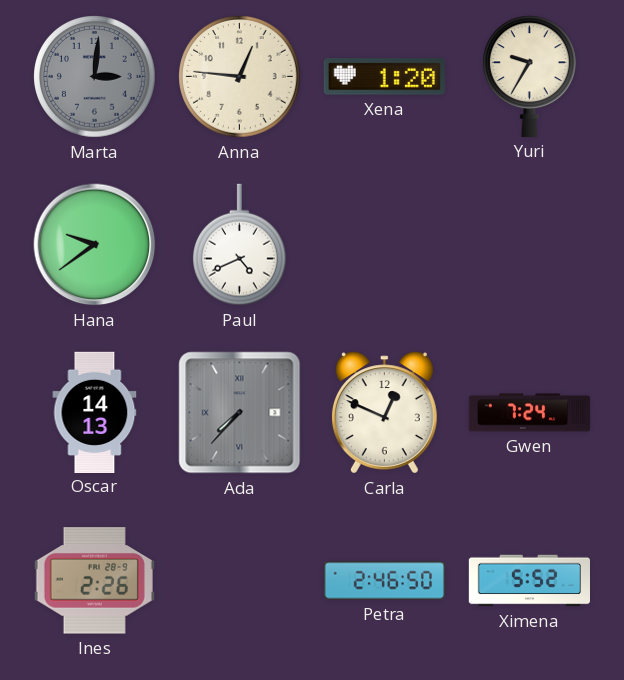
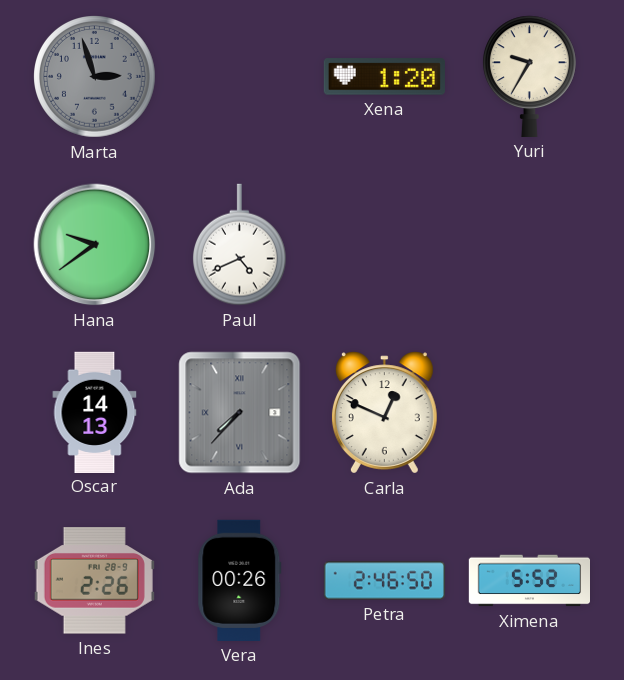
Marta: 3:01 -> 2:57
Anna: 12:46 -> none
Gwen: 7:24 -> none
Vera: none -> 00:26
